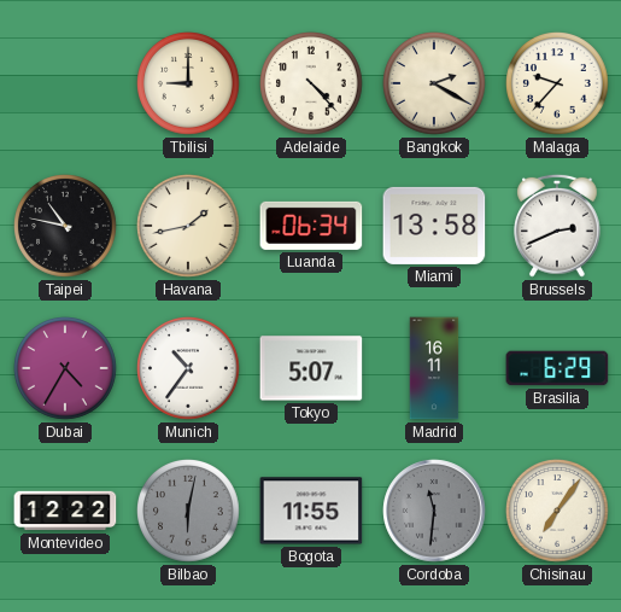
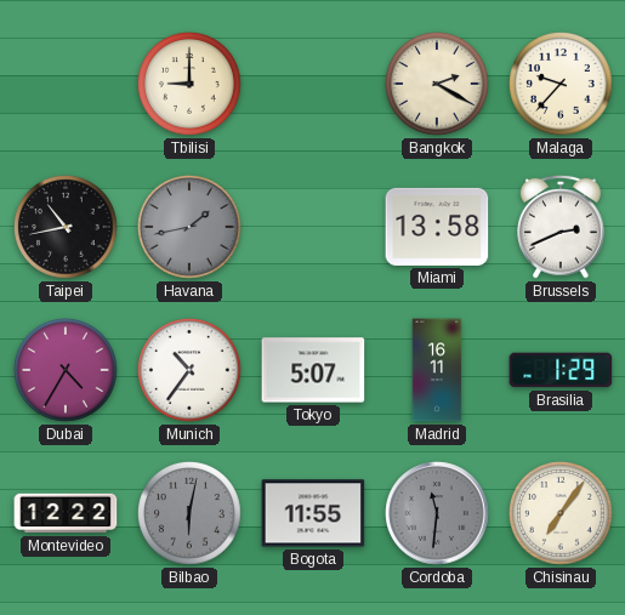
Adelaide: 4:23 -> none
Taipei: 10:47 -> 10:43
Havana dial: cream -> grey
Luanda: 06:34 -> none
Brasilia: 6:29 -> 1:29
